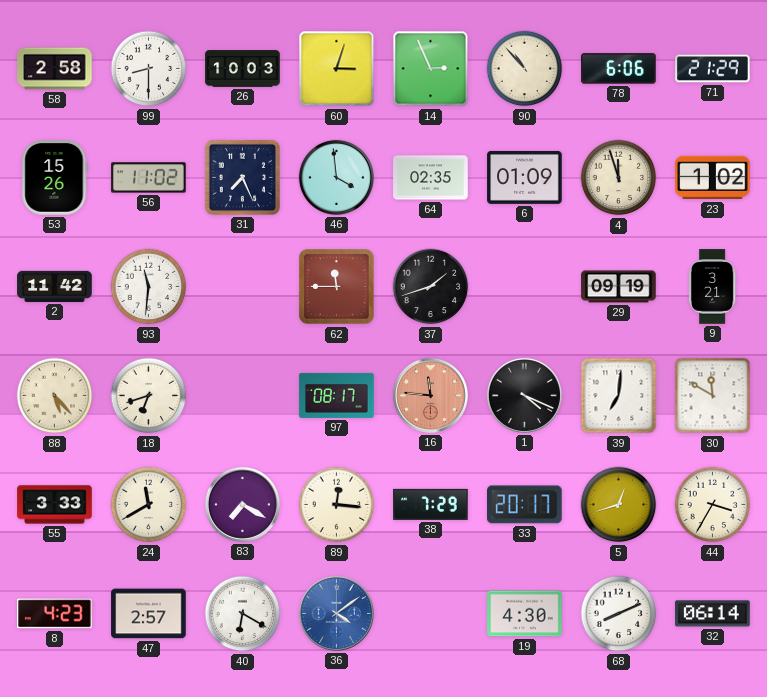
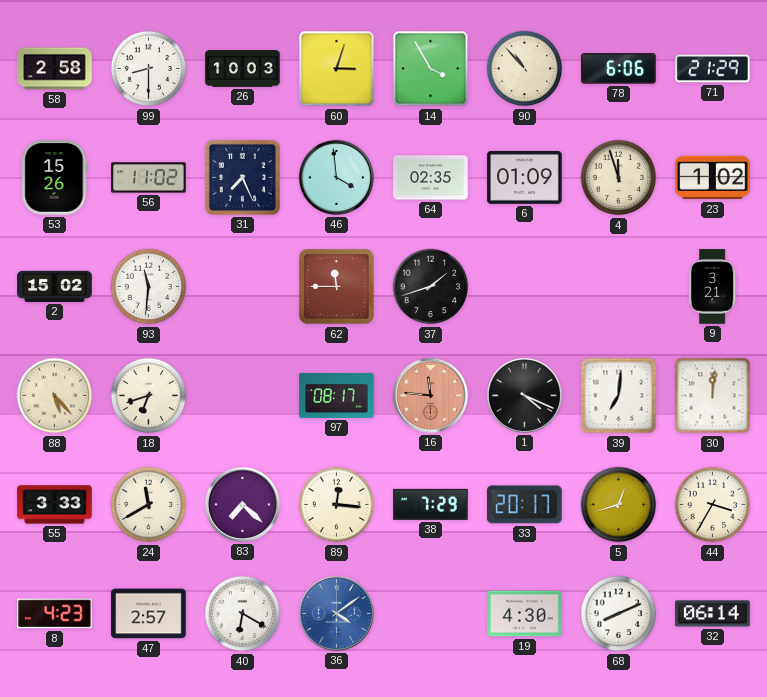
14: 2:56 -> 3:55
2: 11:42 -> 15:02
29: 09:19 -> none
30: 11:50 -> 12:01
83: 7:20 -> 7:22
